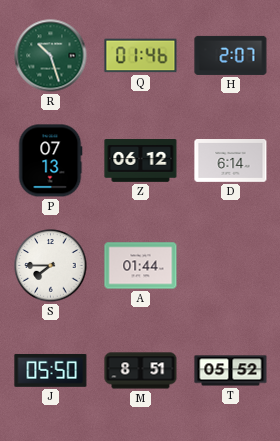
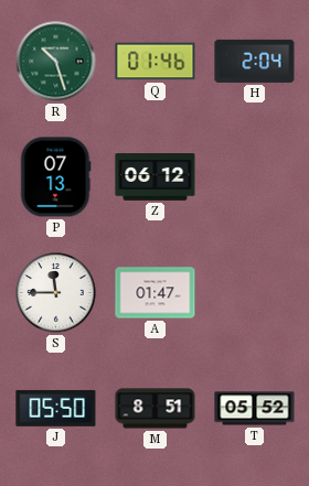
H: 2:07 -> 2:04
D: 6:14 -> none
S: 7:45 -> 11:45
A: 01:44 -> 01:47
